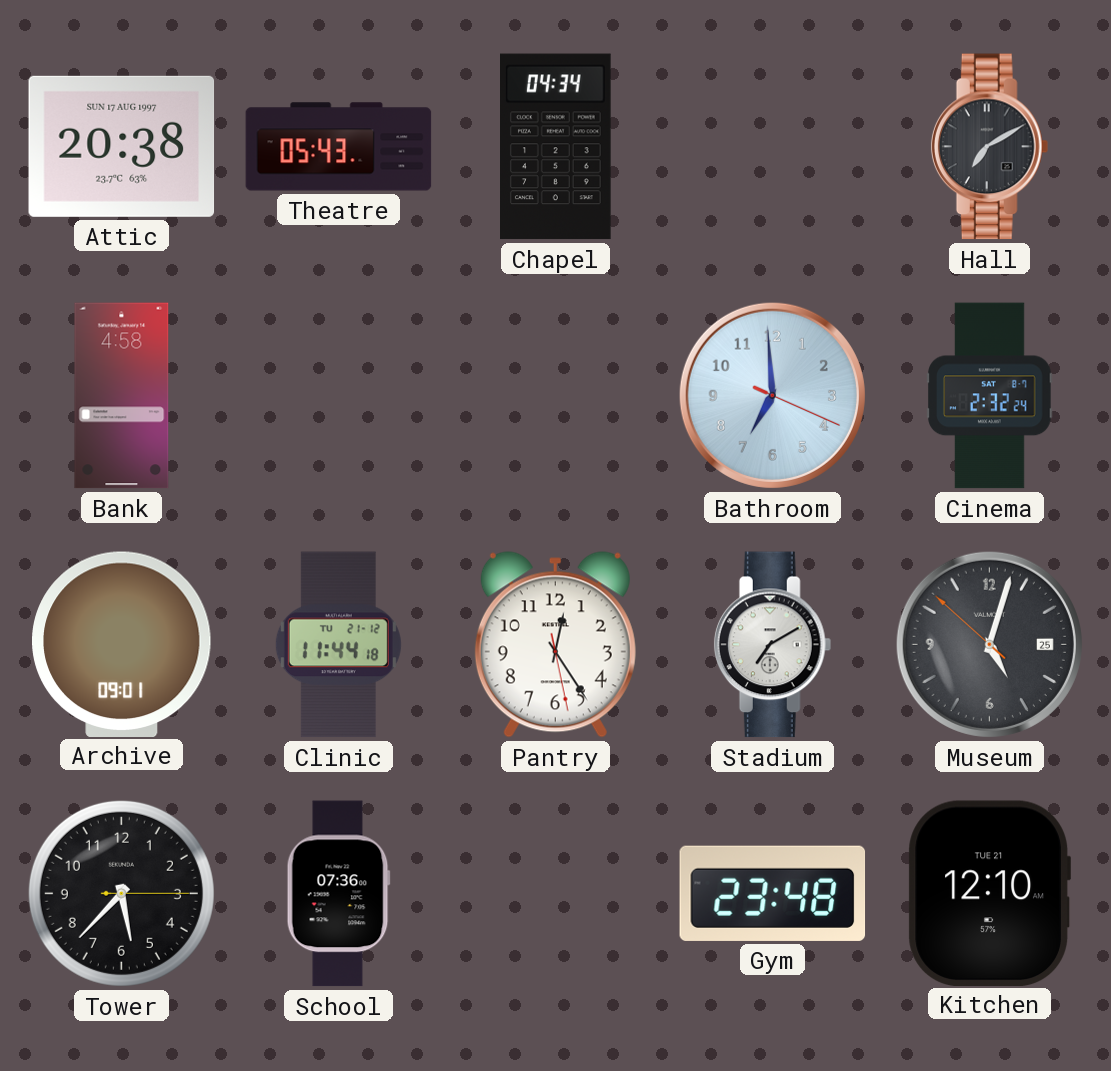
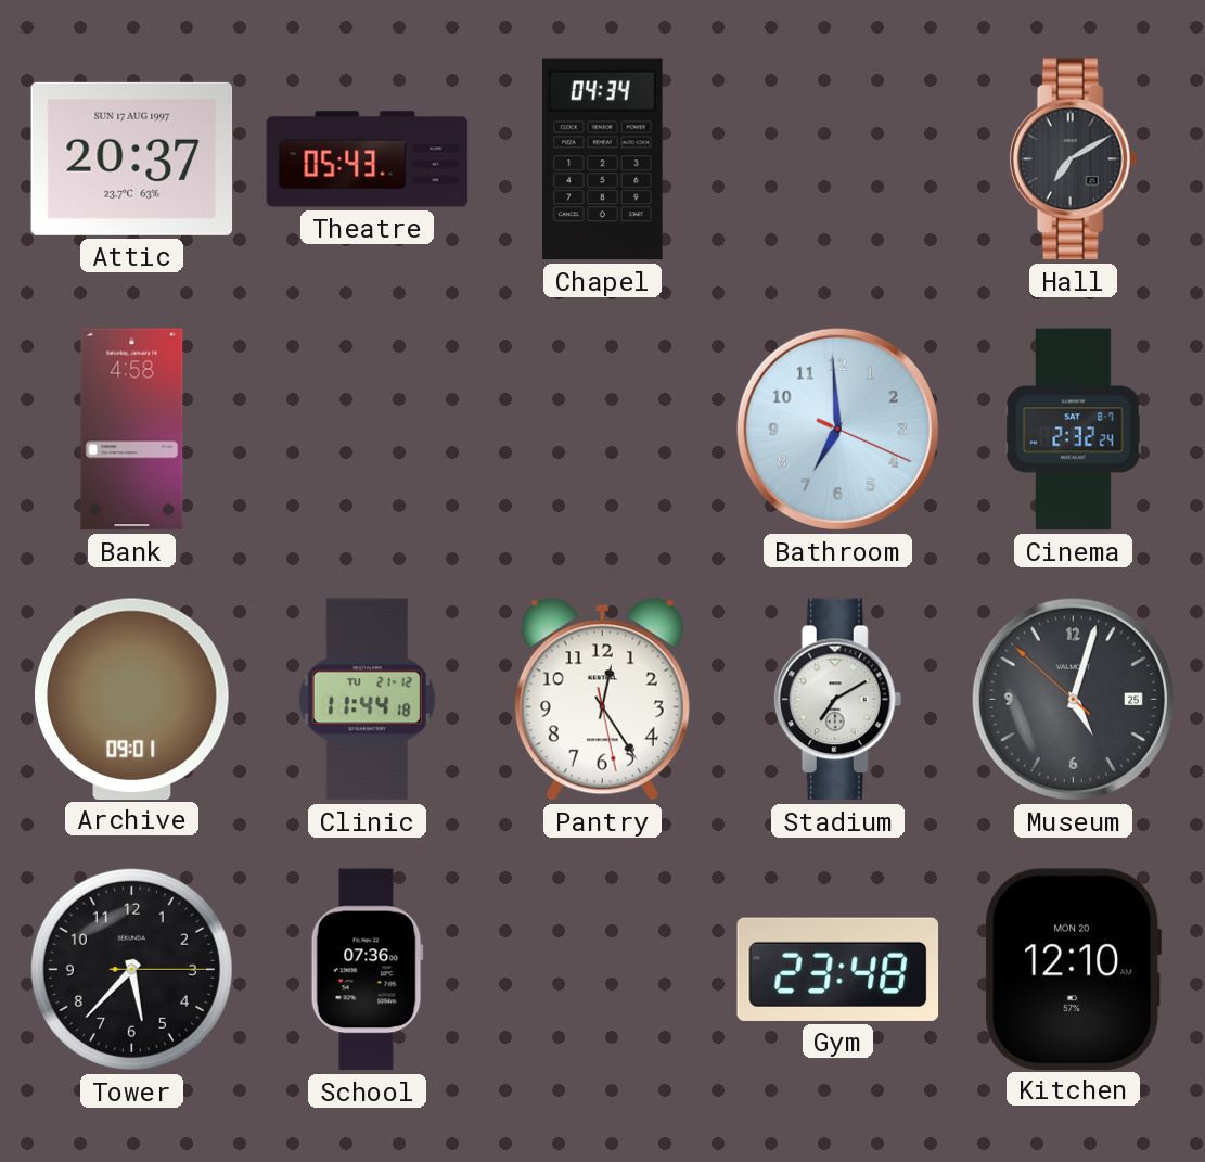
Attic: 20:38 -> 20:37
Kitchen date: TUE 21 -> MON 20
